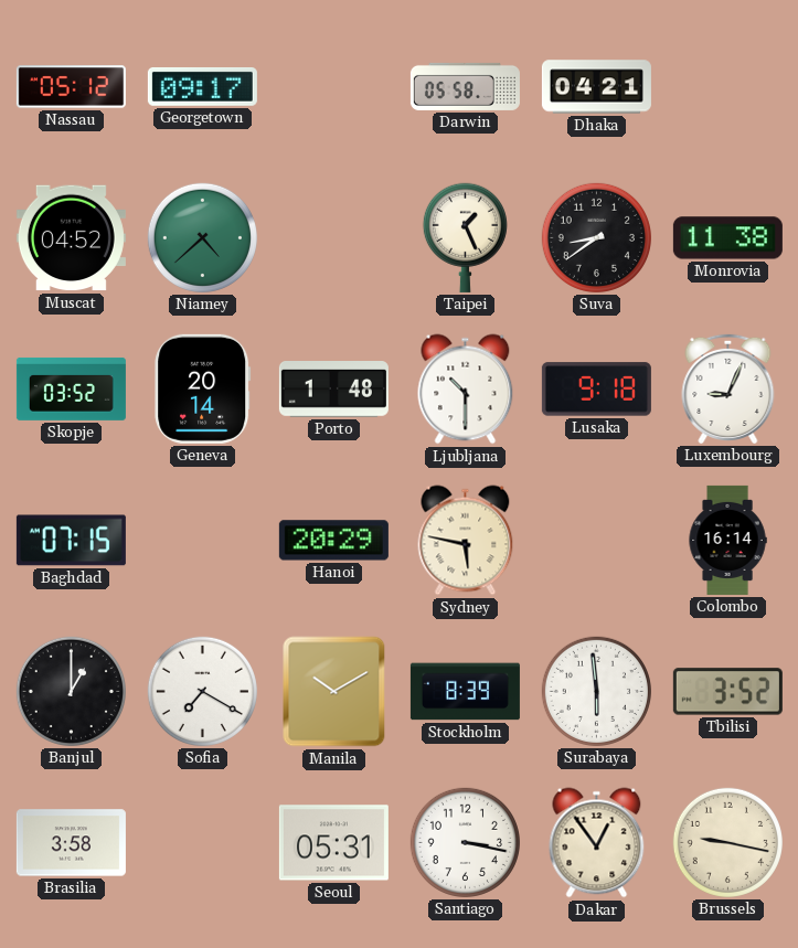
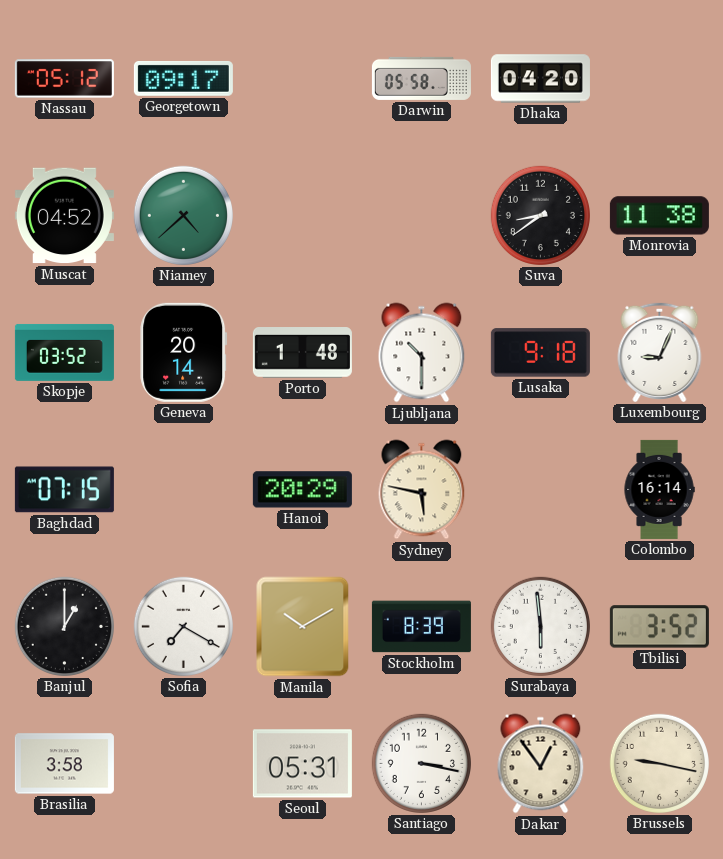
Dhaka: 04:21 -> 04:20
Taipei: 1:26 -> none
